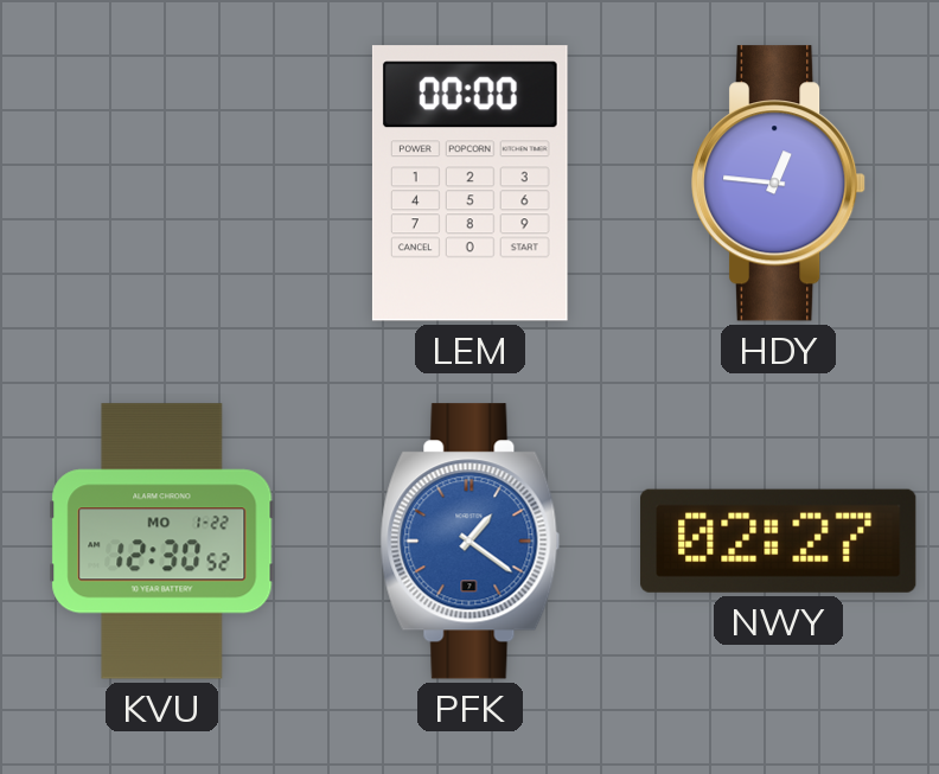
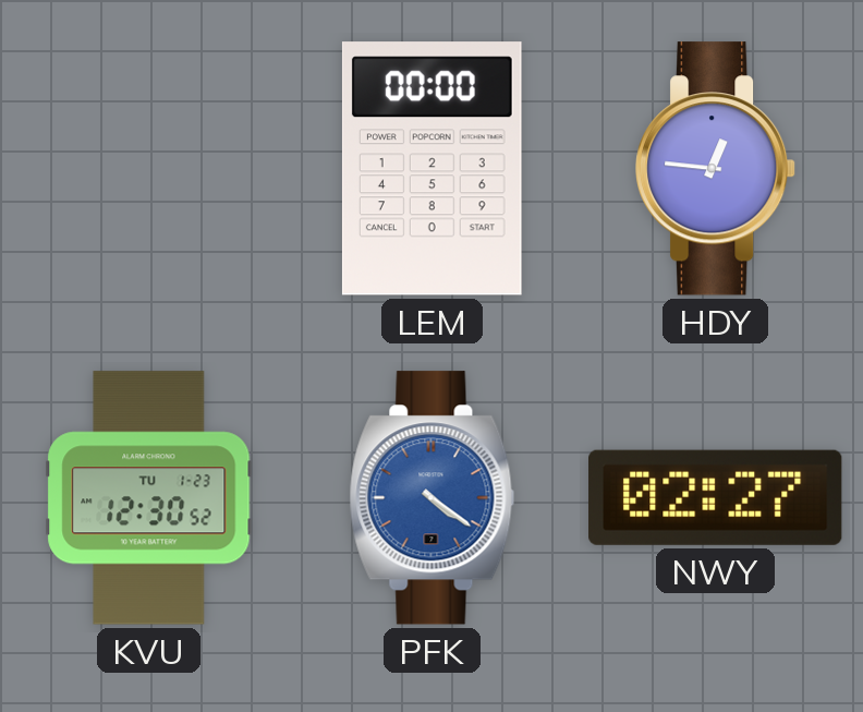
KVU date: MO 1-22 -> TU 1-23
PFK: 1:21 -> 4:21
